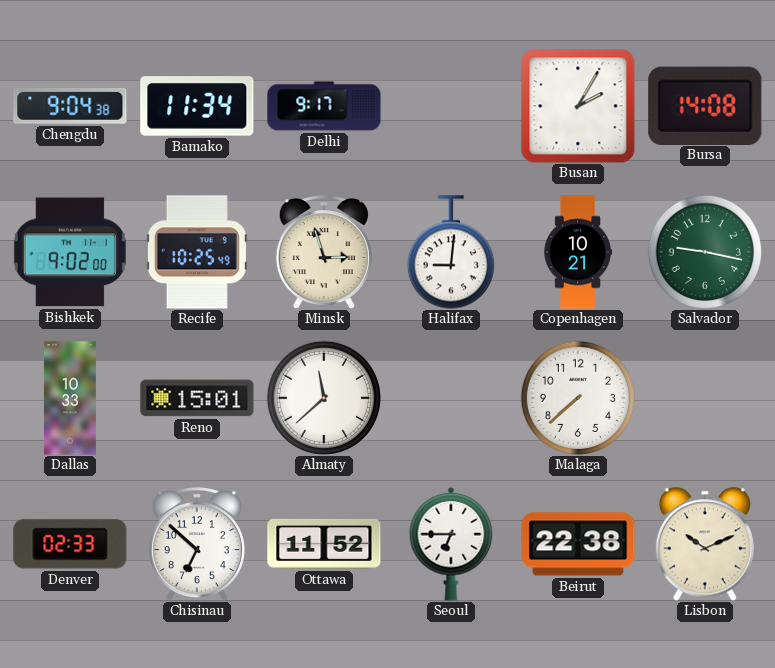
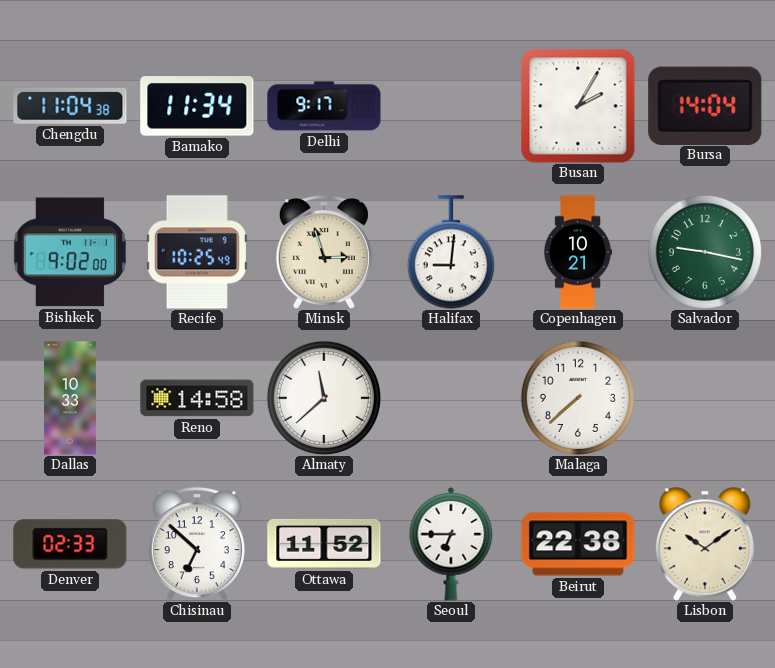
Chengdu: 9:04 -> 11:04
Bursa: 14:08 -> 14:04
Reno: 15:01 -> 14:58
Lisbon: 10:11 -> 10:09
